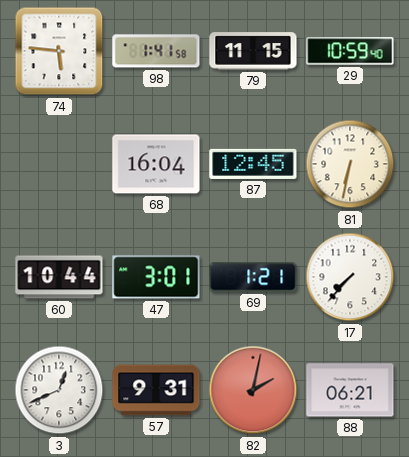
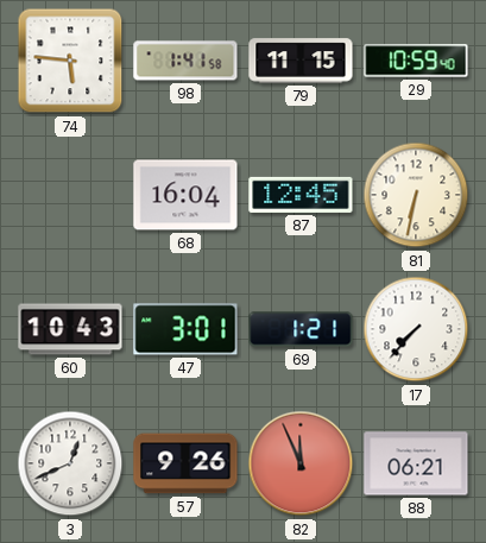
60: 10:44 -> 10:43
57: 9:31 -> 9:26
82: 2:02 -> 11:56
